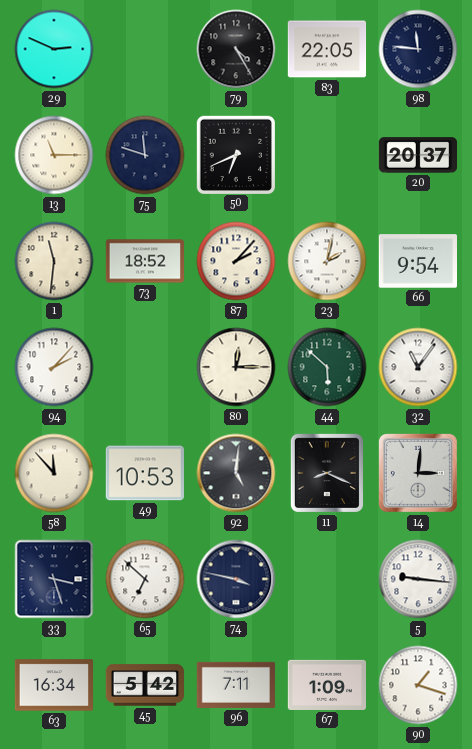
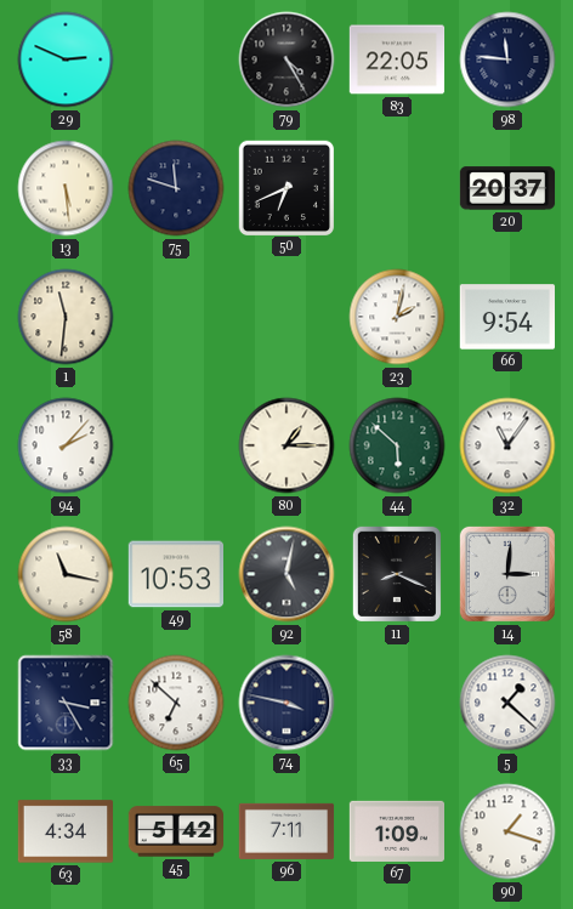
13: 11:15 -> 5:29
73: 18:52 -> none
87: 2:07 -> none
80: 12:15 -> 1:15
58: 11:53 -> 11:17
92: 5:01 -> 5:02
33: 3:27 -> 3:25
5: 9:16 -> 1:22
63: 16:34 -> 4:34
